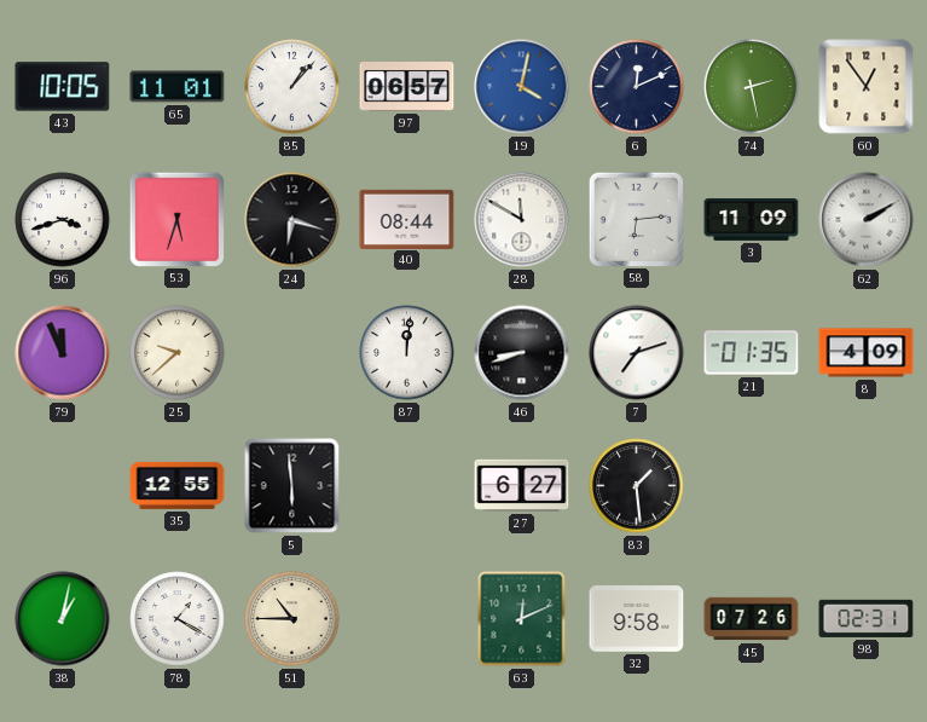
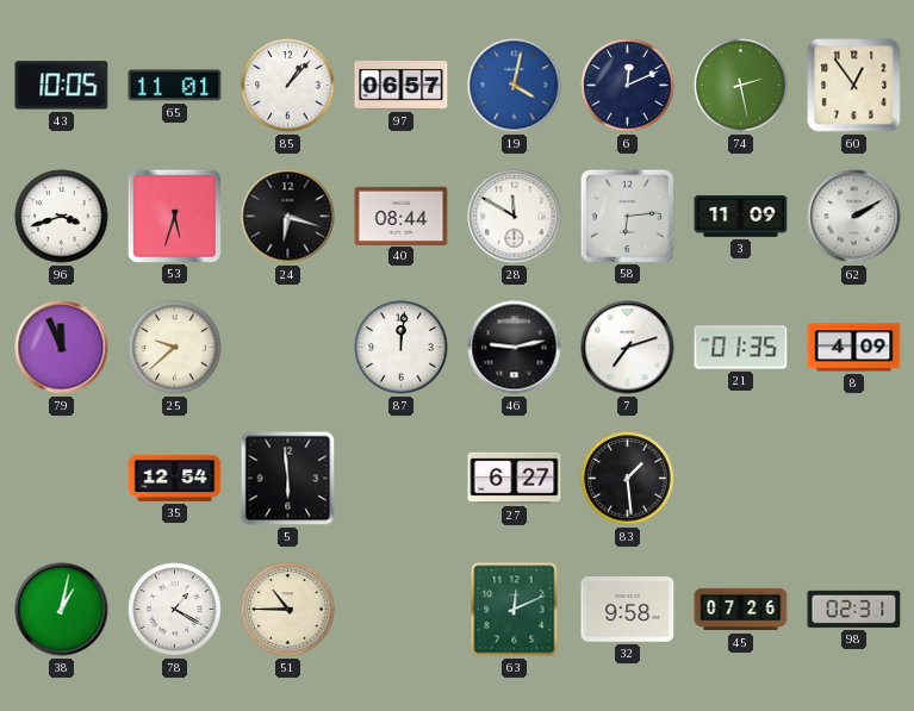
46: 8:42 -> 9:13
35: 12:55 -> 12:54
